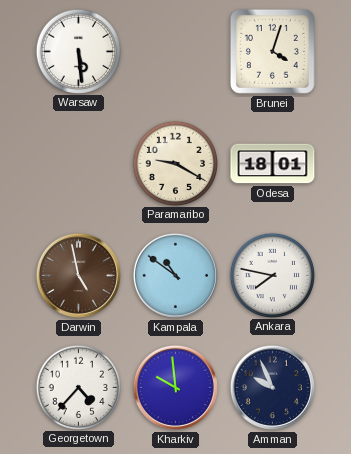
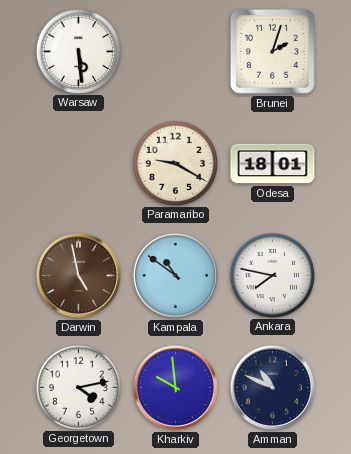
Brunei: 4:03 -> 2:03
Georgetown: 4:37 -> 4:13
Amman: 9:56 -> 10:49
